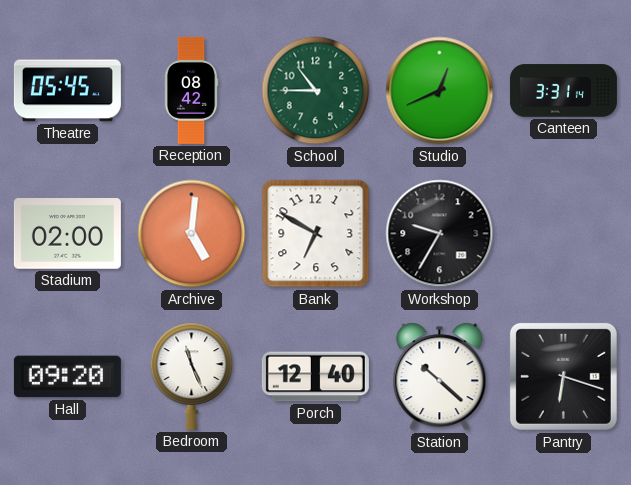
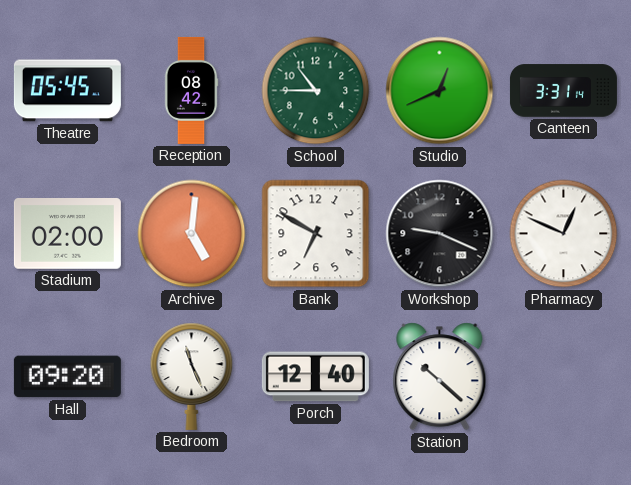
Workshop: 9:35 -> 9:19
Pharmacy: none -> 12:49
Pantry: 6:18 -> none
